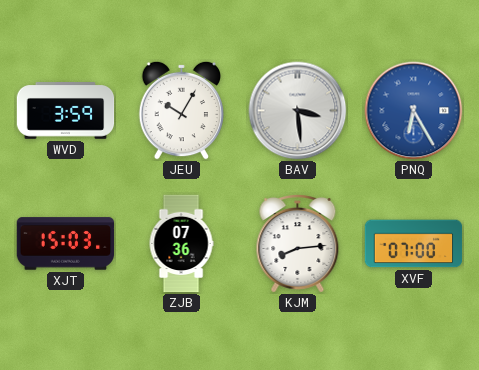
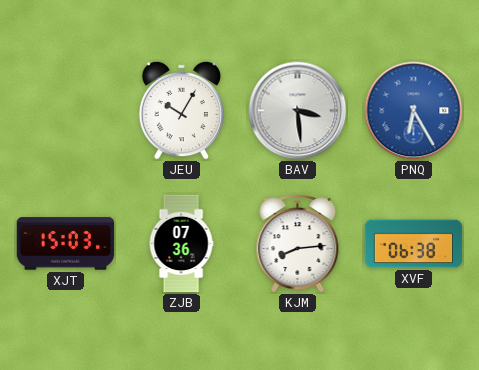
WVD: 3:59 -> none
XVF: 07:00 -> 06:38
